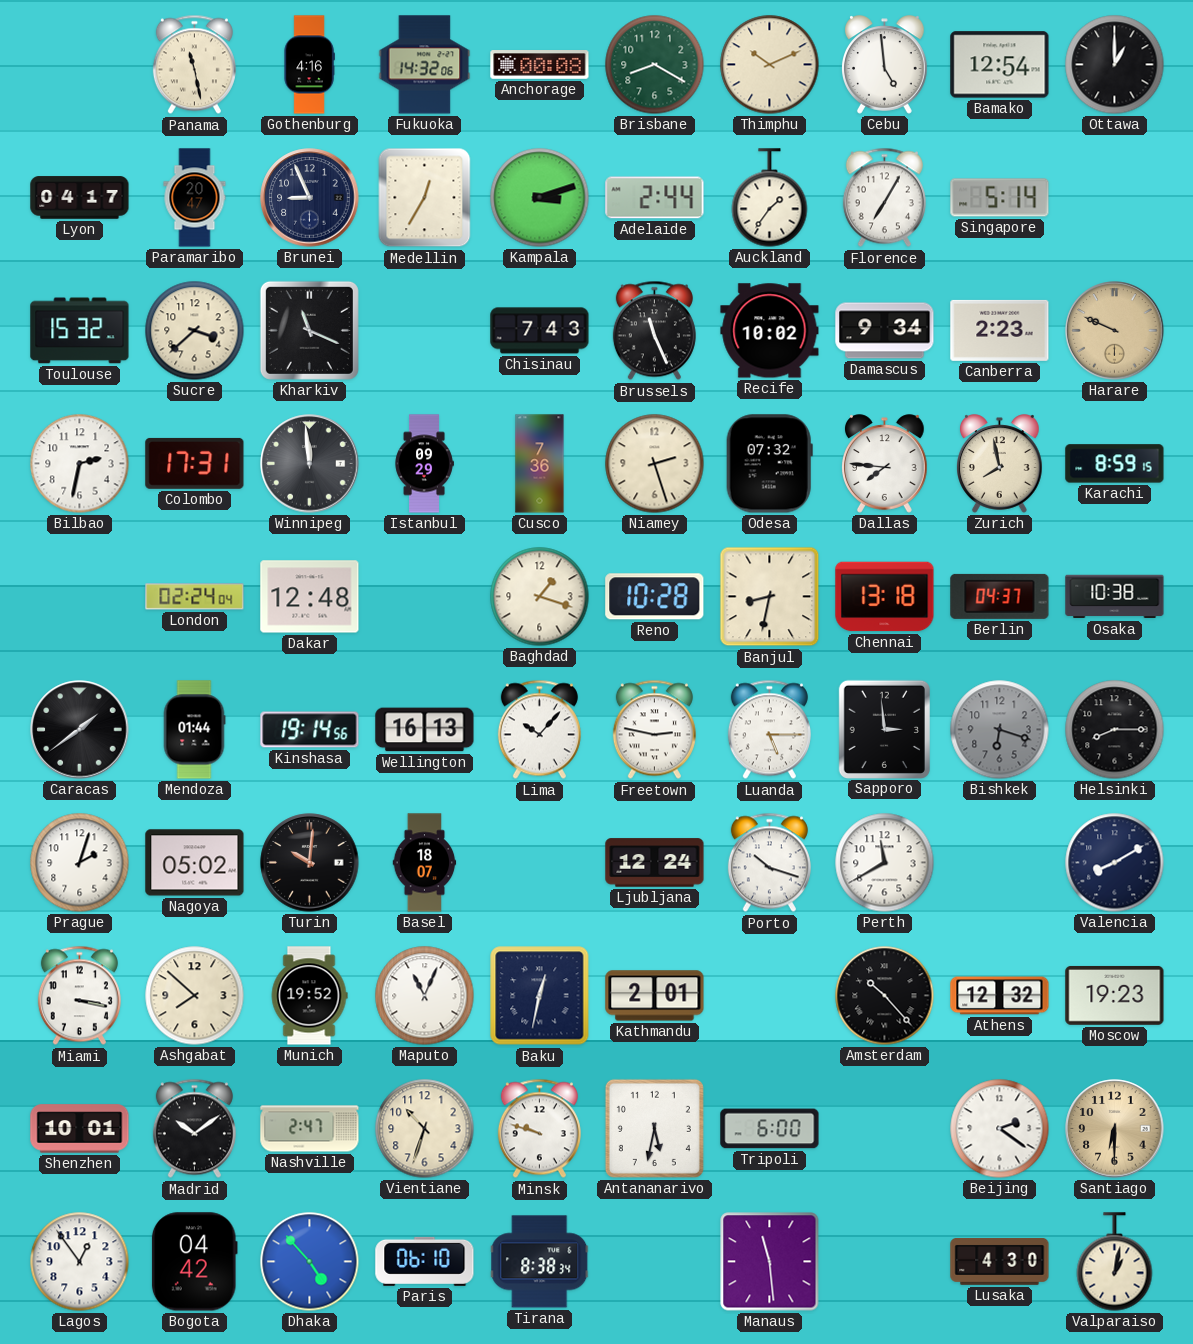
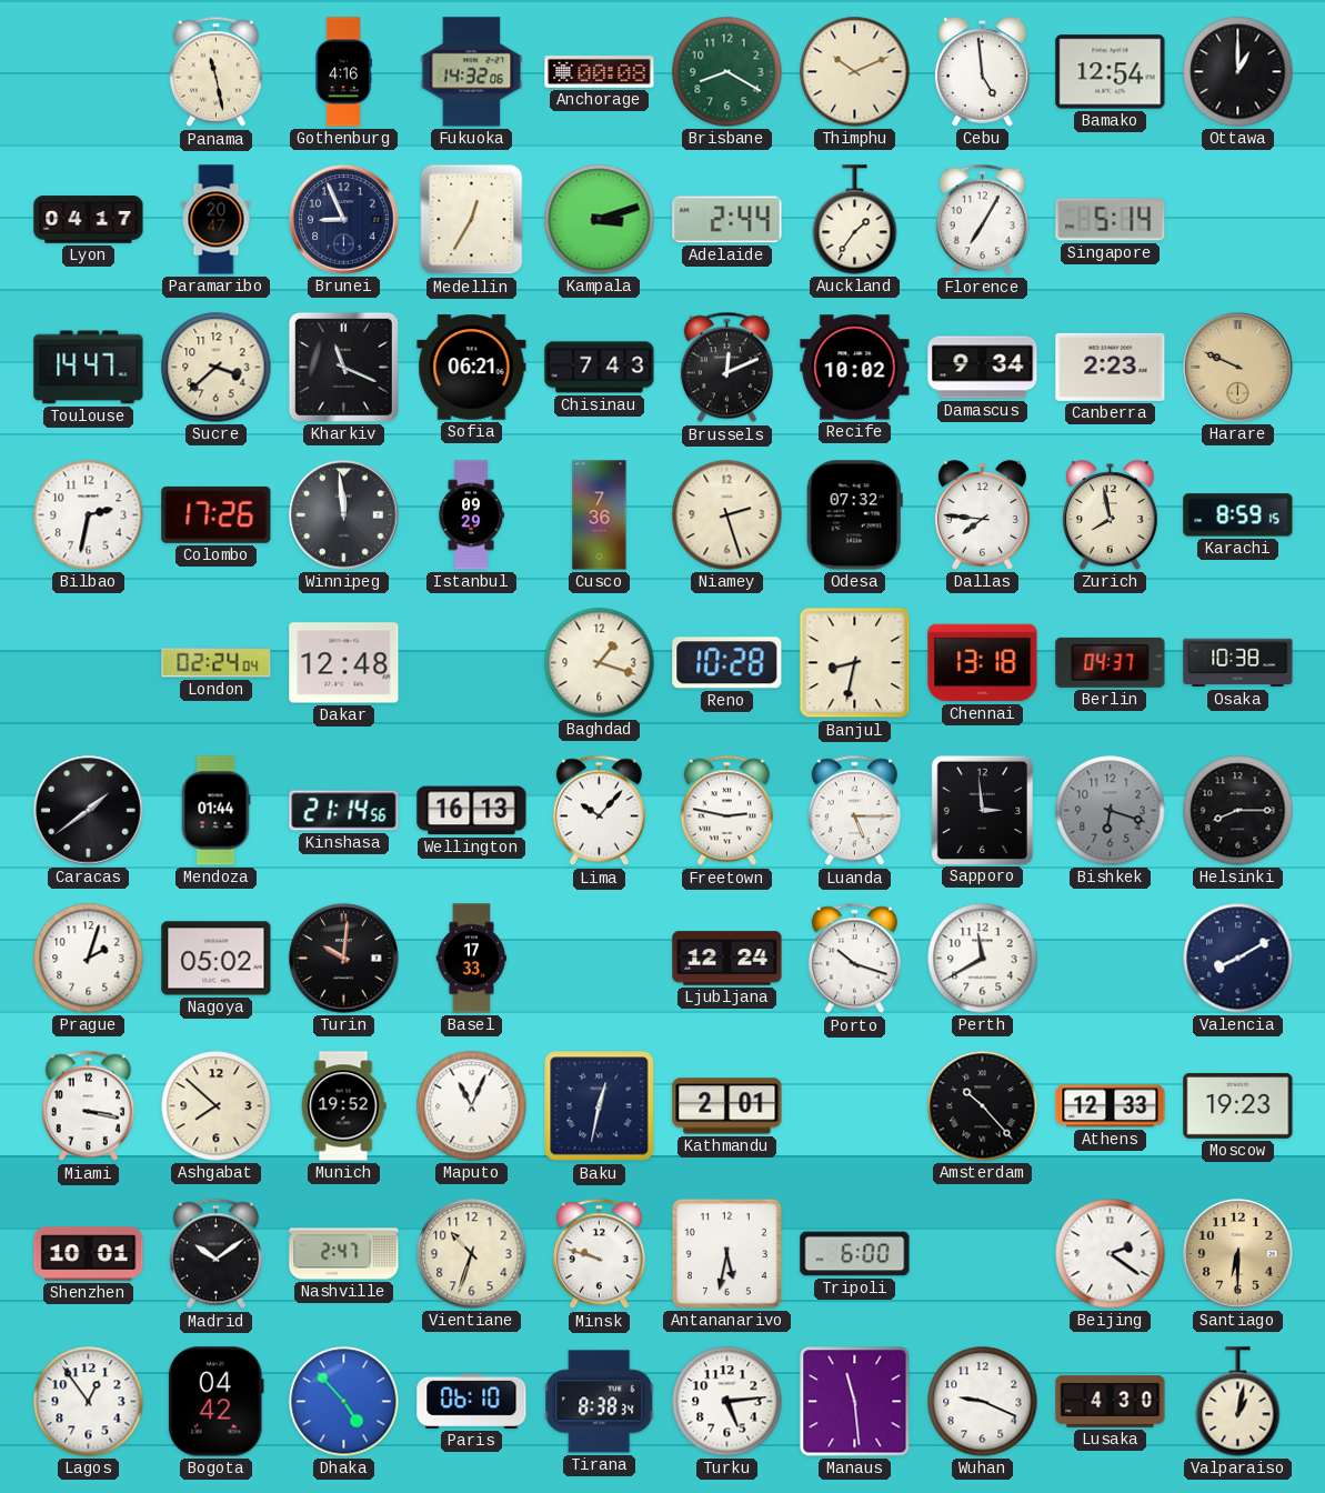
Toulouse: 15:32 -> 14:47
Sofia: none -> 06:21
Brussels: 11:26 -> 12:11
Colombo: 17:31 -> 17:26
Kinshasa: 19:14 -> 21:14
Basel: 18:07 -> 17:33
Athens: 12:32 -> 12:33
Turku: none -> 5:14
Wuhan: none -> 9:19
